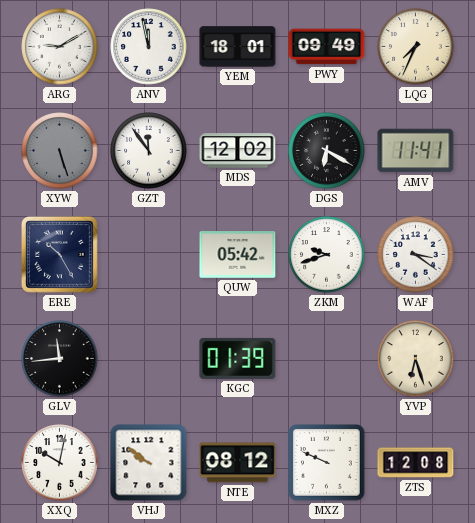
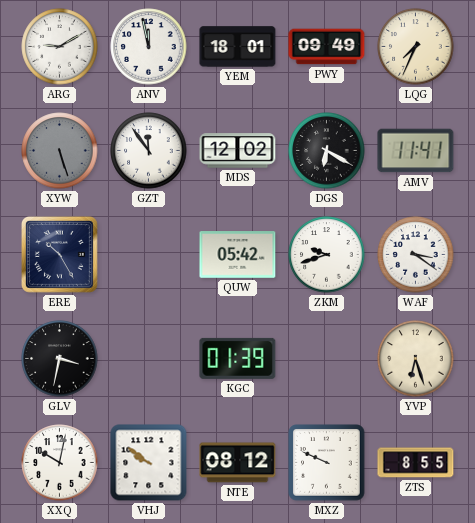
GLV: 11:44 -> 3:32
ZTS: 12:08 -> 8:55
